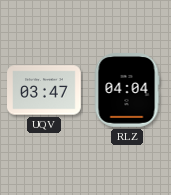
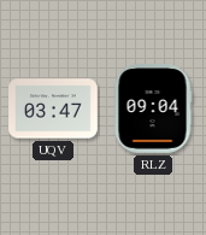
RLZ: 04:04 -> 09:04
